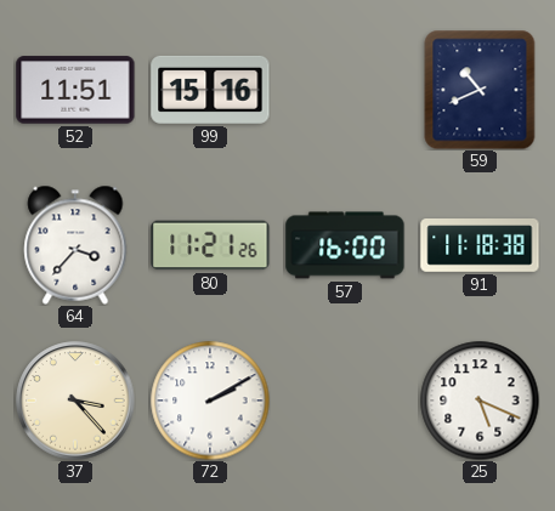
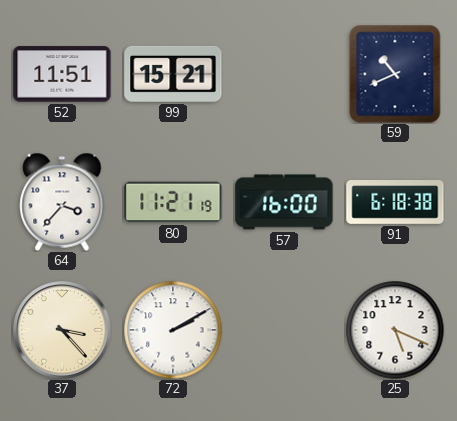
99: 15:16 -> 15:21
80: 11:21:26 -> 11:21:19
91: 11:18 -> 6:18
